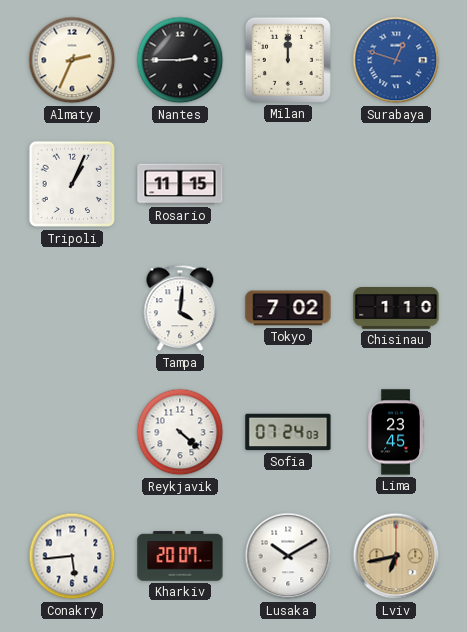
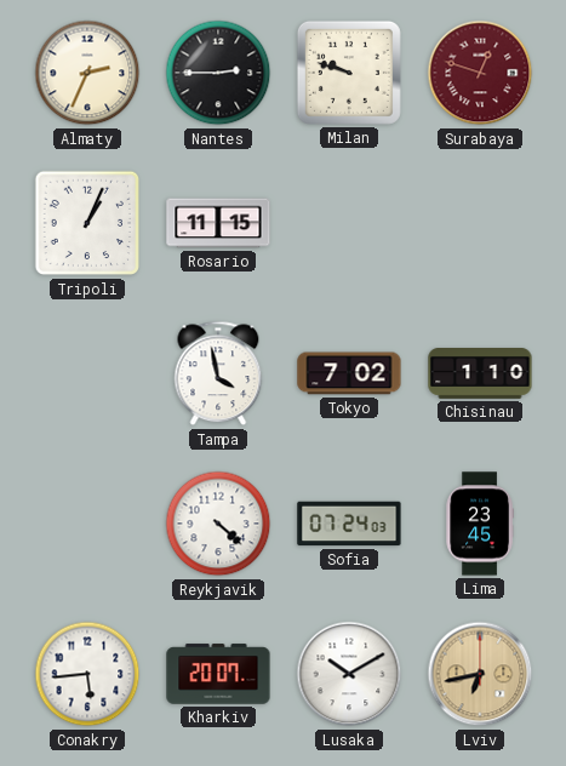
Milan: 12:00 -> 9:48
Surabaya dial: blue -> burgundy
Tampa: 4:01 -> 3:58
